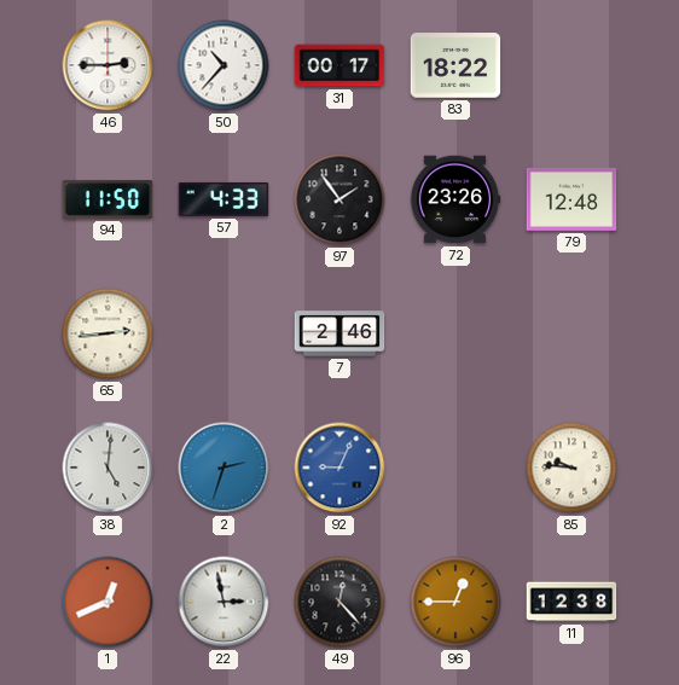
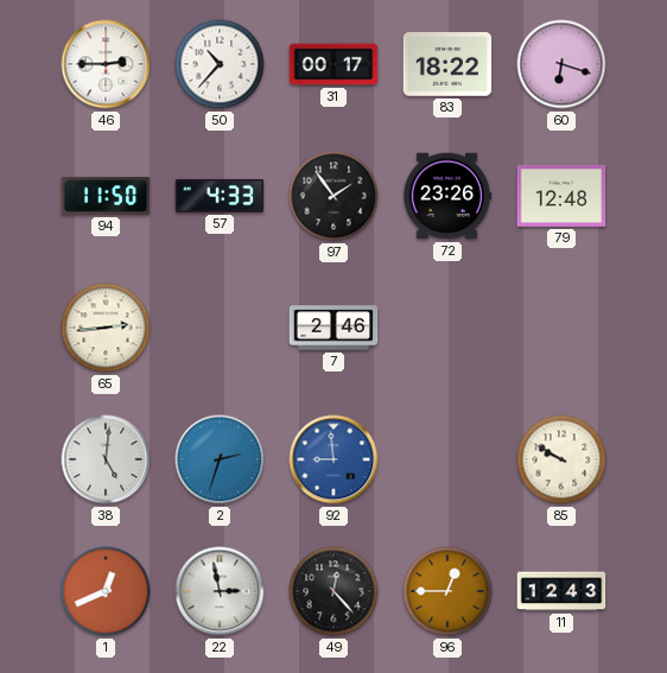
60: none -> 6:18
92: 9:04 -> 8:59
85: 9:46 -> 9:50
11: 12:38 -> 12:43
